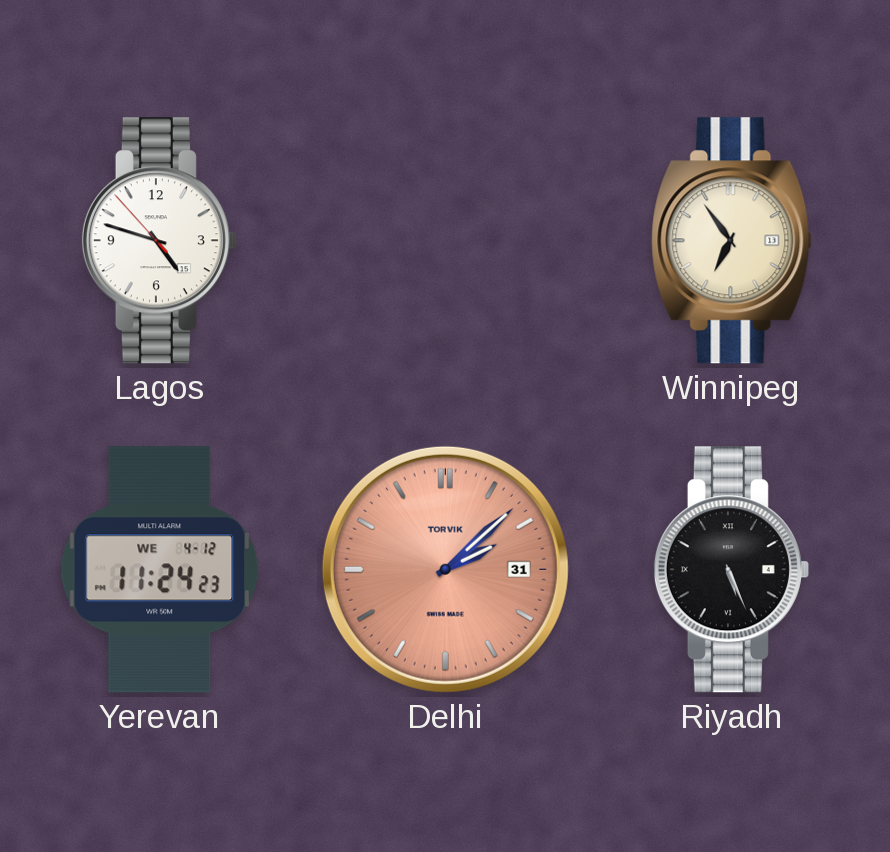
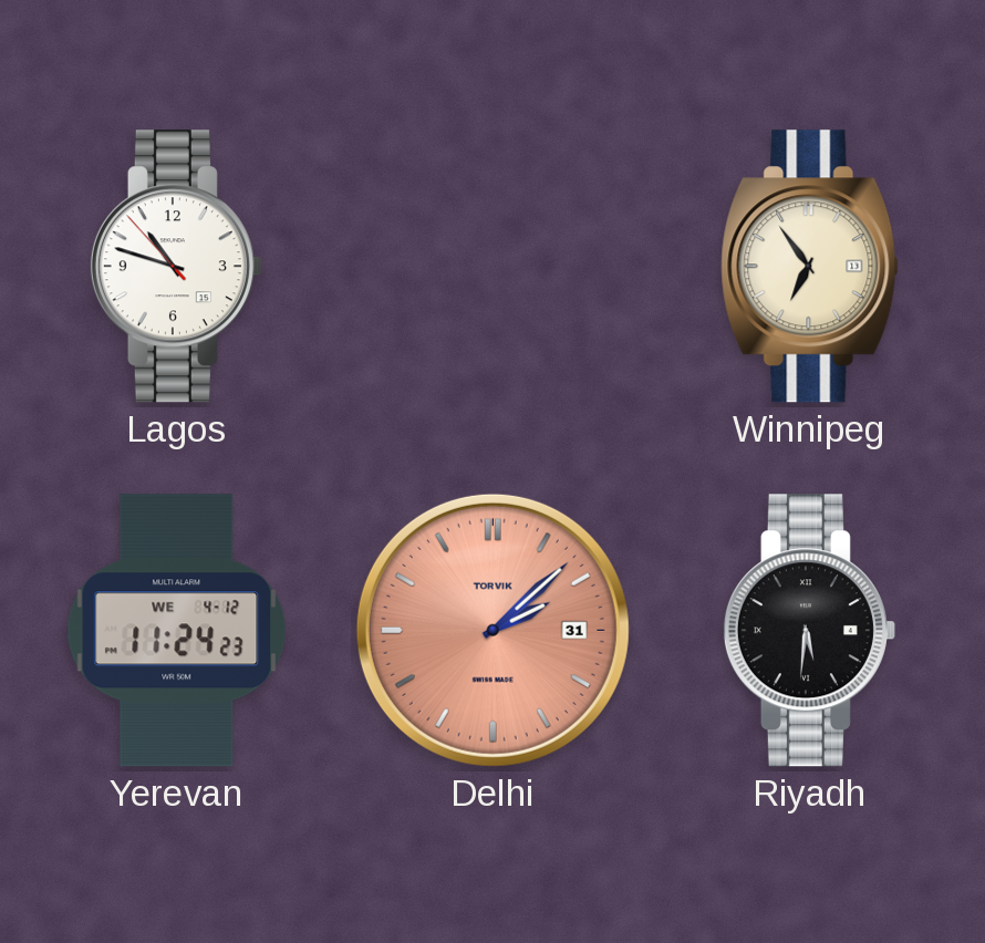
Lagos: 4:47 -> 10:47
Riyadh: 5:26 -> 5:31
